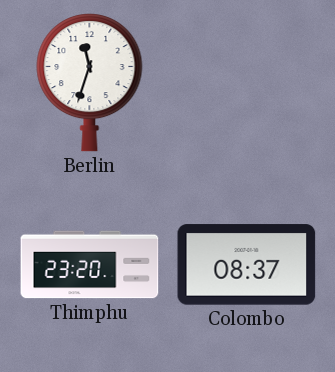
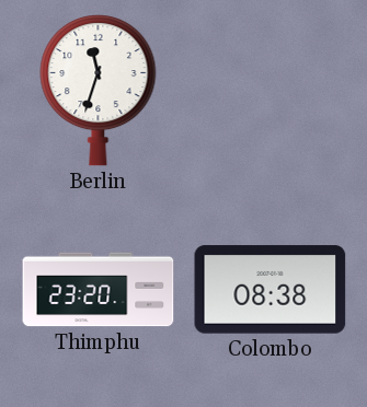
Colombo: 08:37 -> 08:38
